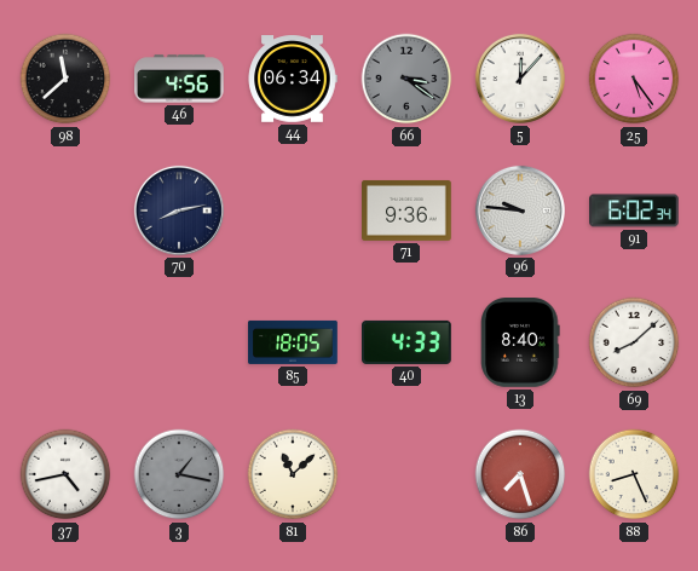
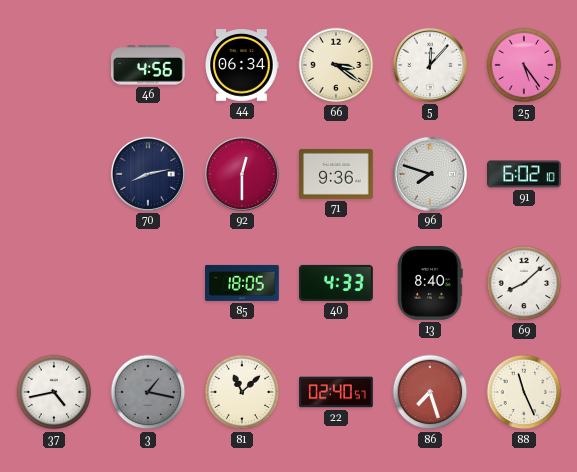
98: 11:38 -> none
66 dial: grey -> cream
92: none -> 12:30
96: 9:46 -> 7:48
91: 6:02:34 -> 6:02:10
22: none -> 02:40
88: 8:26 -> 11:26
